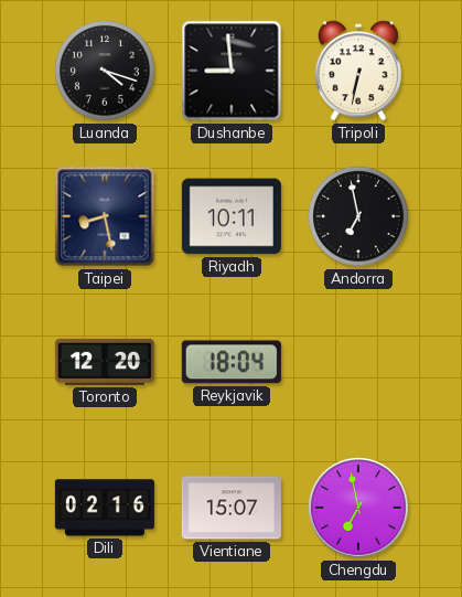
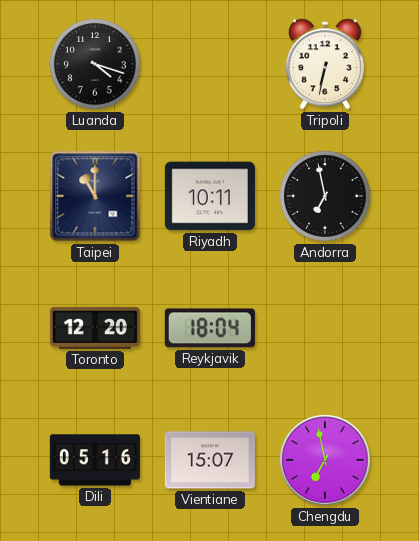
Dushanbe: 8:59 -> none
Taipei: 8:28 -> 11:00
Dili: 02:16 -> 05:16
